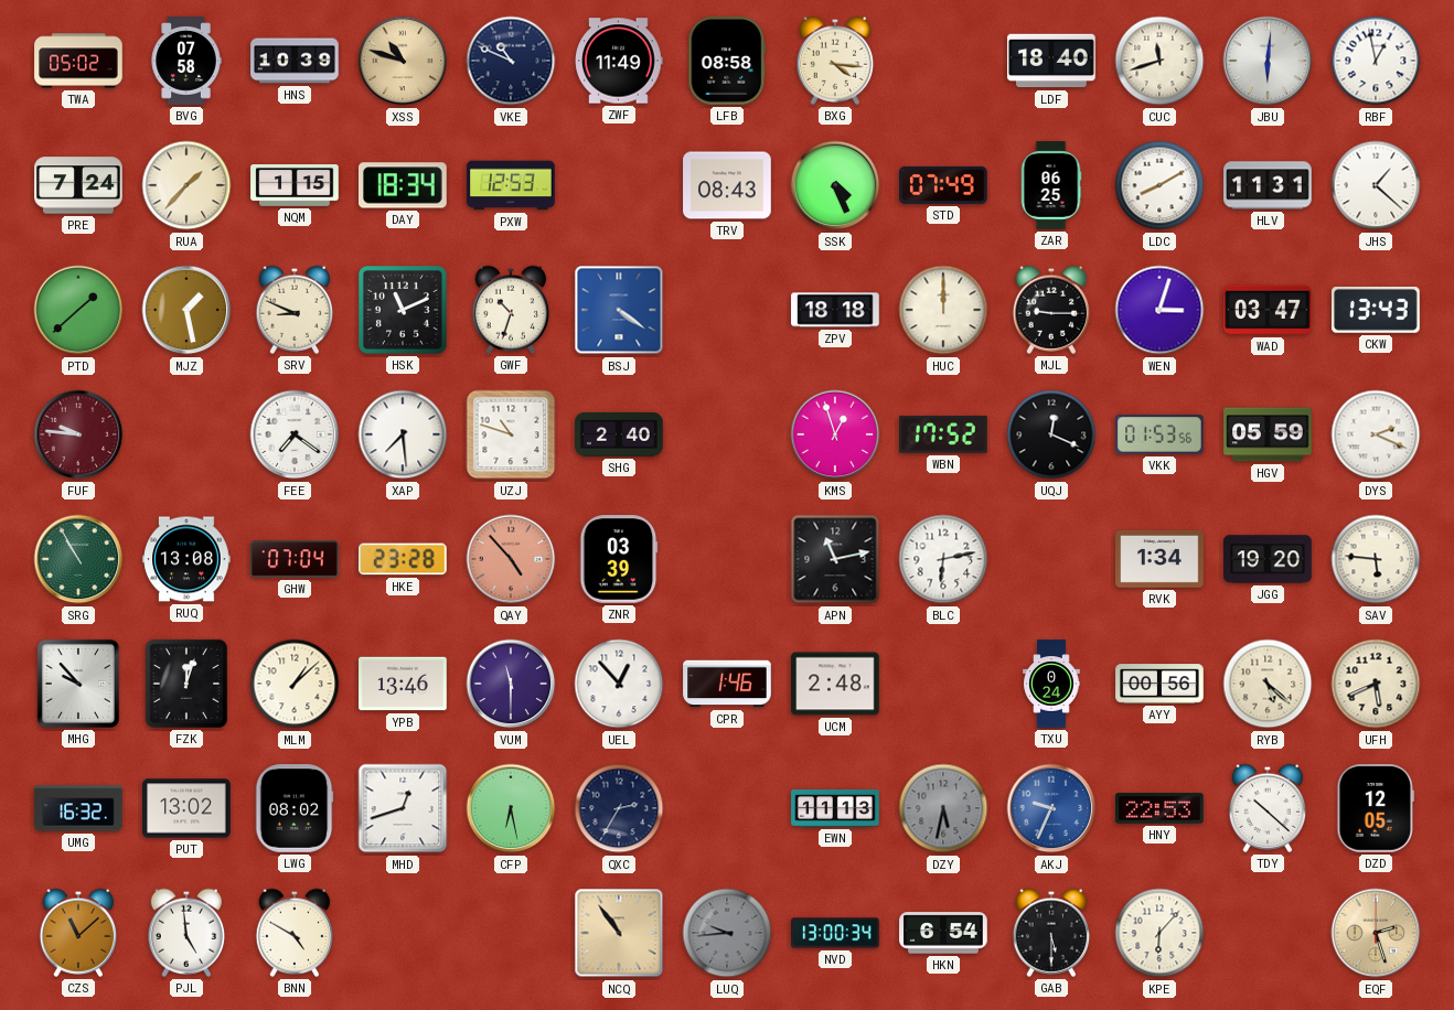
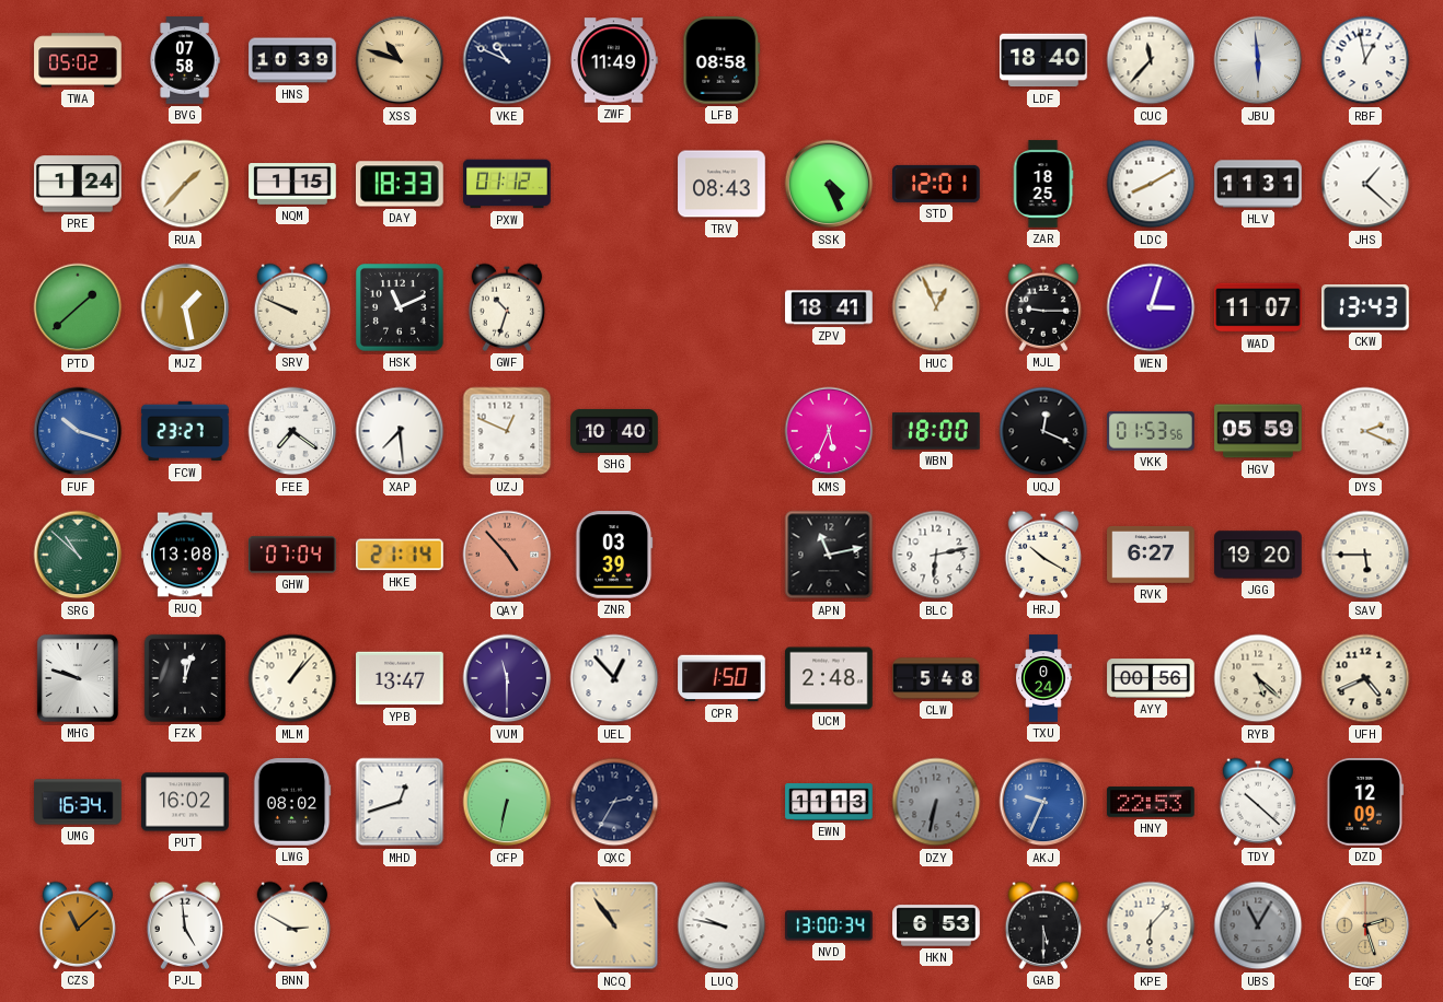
BXG: 4:16 -> none
CUC: 11:42 -> 11:37
JBU: 6:01 -> 5:59
PRE: 7:24 -> 1:24
DAY: 18:34 -> 18:33
PXW: 12:53 -> 01:12
STD: 07:49 -> 12:01
ZAR: 06:25 -> 18:25
SRV: 8:49 -> 9:49
BSJ: 4:21 -> none
ZPV: 18:18 -> 18:41
HUC: 12:00 -> 12:56
WAD: 03:47 -> 11:07
FUF: 9:46 -> 10:18
FUF dial: burgundy -> blue
FCW: none -> 23:27
UZJ: 10:48 -> 12:49
SHG: 2:40 -> 10:40
KMS: 12:57 -> 5:34
WBN: 17:52 -> 18:00
SRG: 10:55 -> 10:52
HKE: 23:28 -> 21:14
HRJ: none -> 10:20
RVK: 1:34 -> 6:27
SAV: 5:46 -> 5:45
MHG: 9:53 -> 9:48
MLM: 1:08 -> 1:07
YPB: 13:46 -> 13:47
CPR: 1:46 -> 1:50
CLW: none -> 5:48
UFH: 5:41 -> 4:41
UMG: 16:32 -> 16:34
PUT: 13:02 -> 16:02
CFP: 6:28 -> 6:32
DZY: 5:32 -> 6:32
DZD: 12:05 -> 12:09
BNN: 4:50 -> 2:50
LUQ: 9:44 -> 9:47
LUQ dial: grey -> white
HKN: 6:54 -> 6:53
UBS: none -> 11:05
